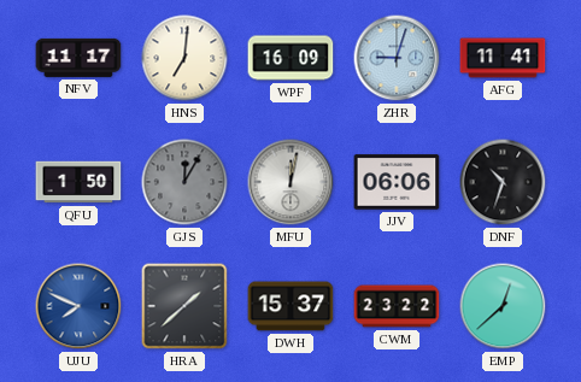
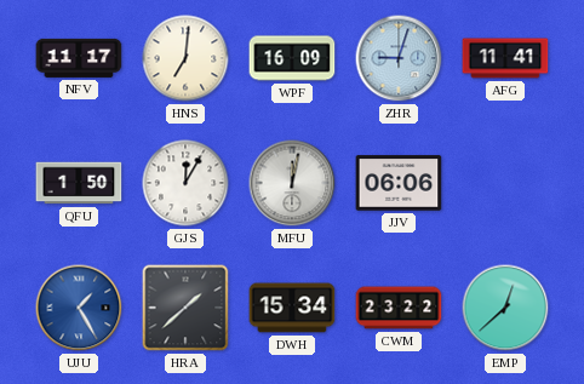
GJS dial: grey -> white
DNF: 10:33 -> none
UJU: 7:49 -> 1:25
DWH: 15:37 -> 15:34
